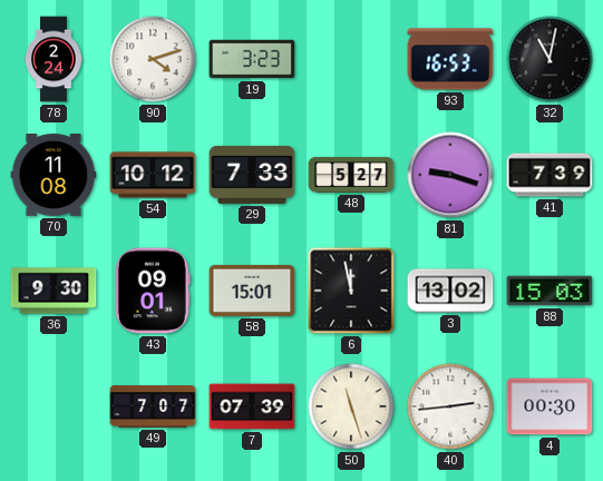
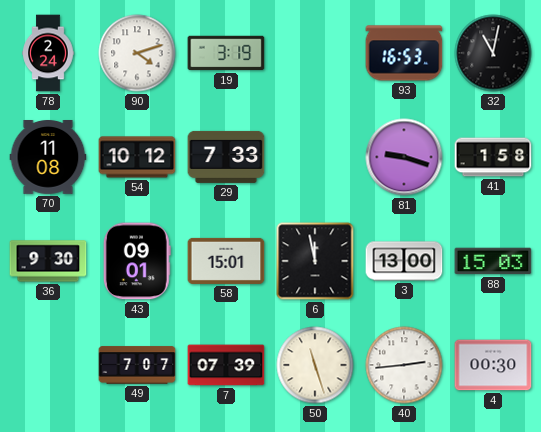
19: 3:23 -> 3:19
48: 5:27 -> none
41: 7:39 -> 1:58
3: 13:02 -> 13:00
